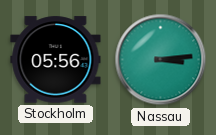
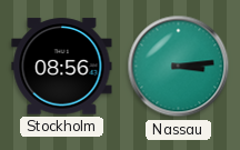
Stockholm: 05:56 -> 08:56
